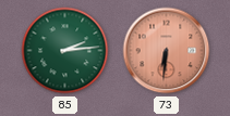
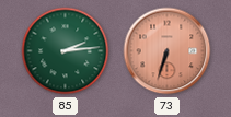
73: 6:31 -> 6:33
